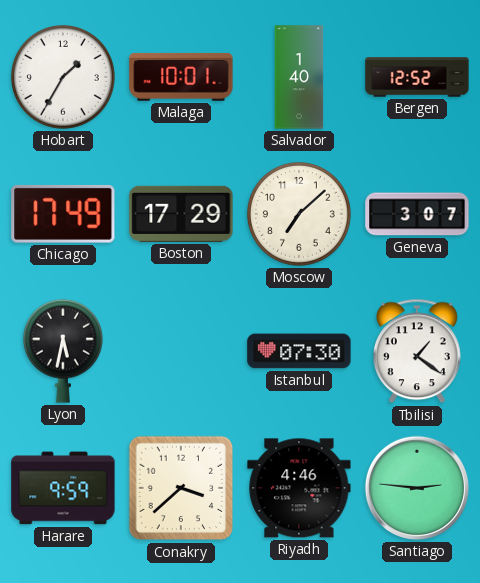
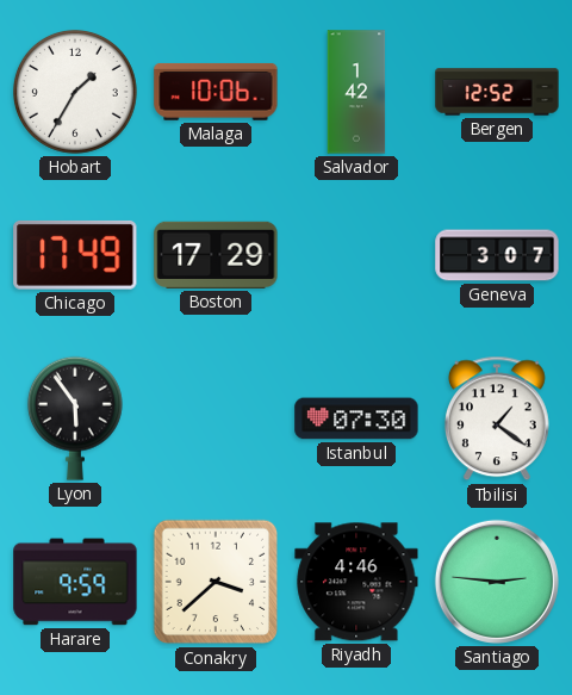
Malaga: 10:01 -> 10:06
Salvador: 1:40 -> 1:42
Moscow: 7:08 -> none
Lyon: 5:32 -> 5:54
